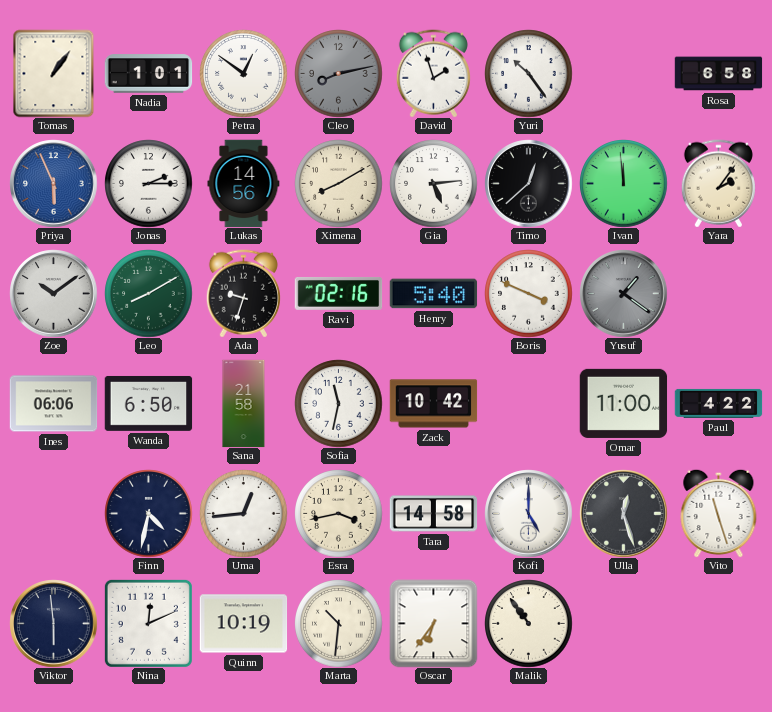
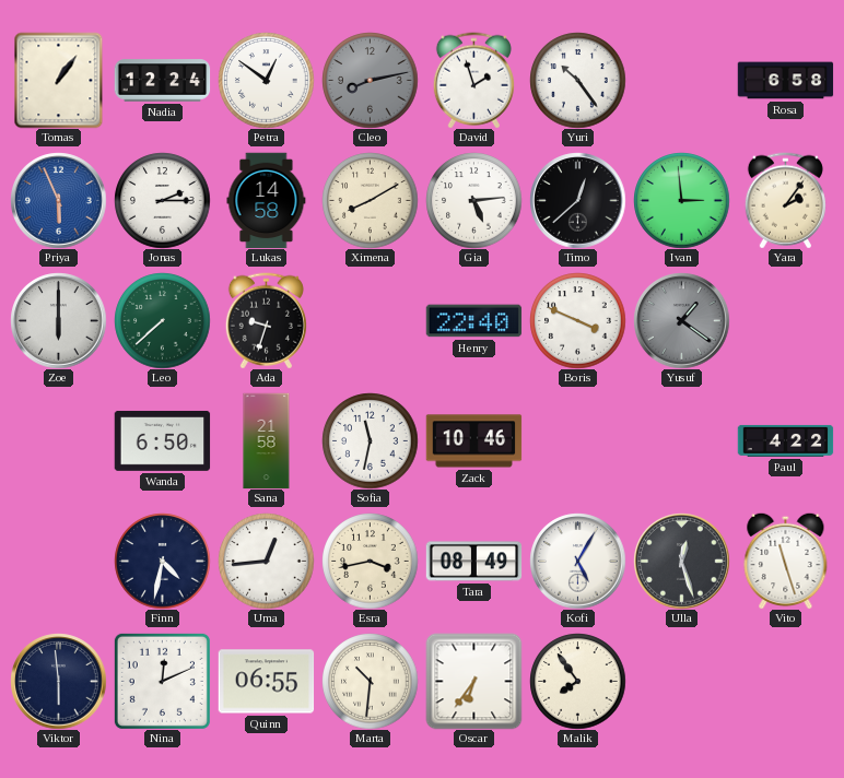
Nadia: 1:01 -> 12:24
Lukas: 14:56 -> 14:58
Ivan: 11:59 -> 2:59
Zoe: 10:09 -> 6:00
Leo: 8:10 -> 7:38
Ravi: 02:16 -> none
Henry: 5:40 -> 22:40
Ines: 06:06 -> none
Zack: 10:42 -> 10:46
Omar: 11:00 -> none
Tara: 14:58 -> 08:49
Kofi: 5:00 -> 5:05
Quinn: 10:19 -> 06:55
Malik: 10:54 -> 7:54
